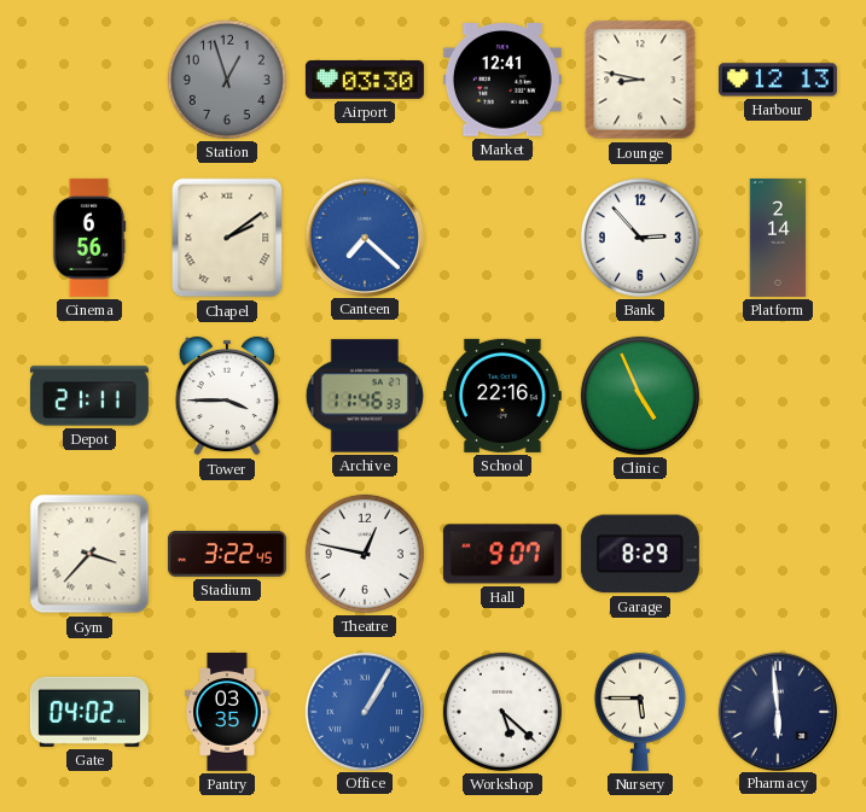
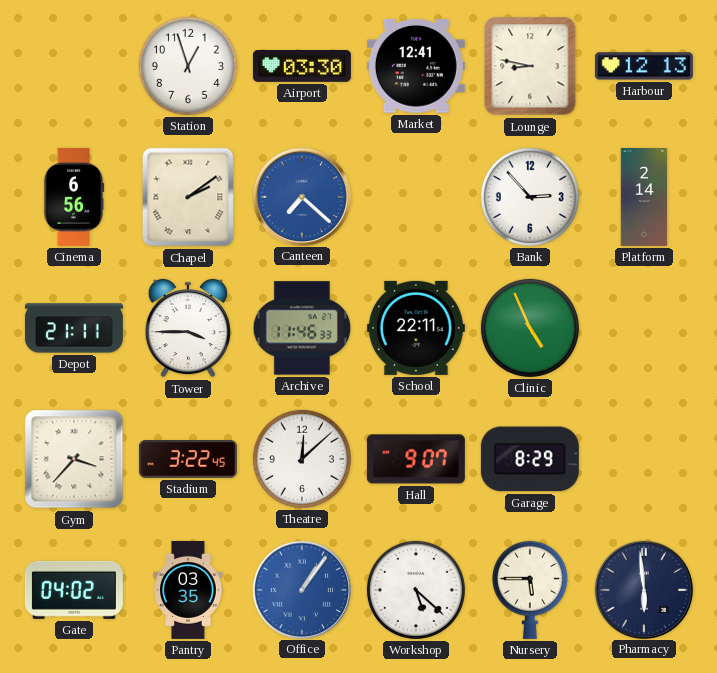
Station dial: grey -> white
School: 22:16 -> 22:11
Theatre: 12:47 -> 12:08
Office: 1:05 -> 1:06
